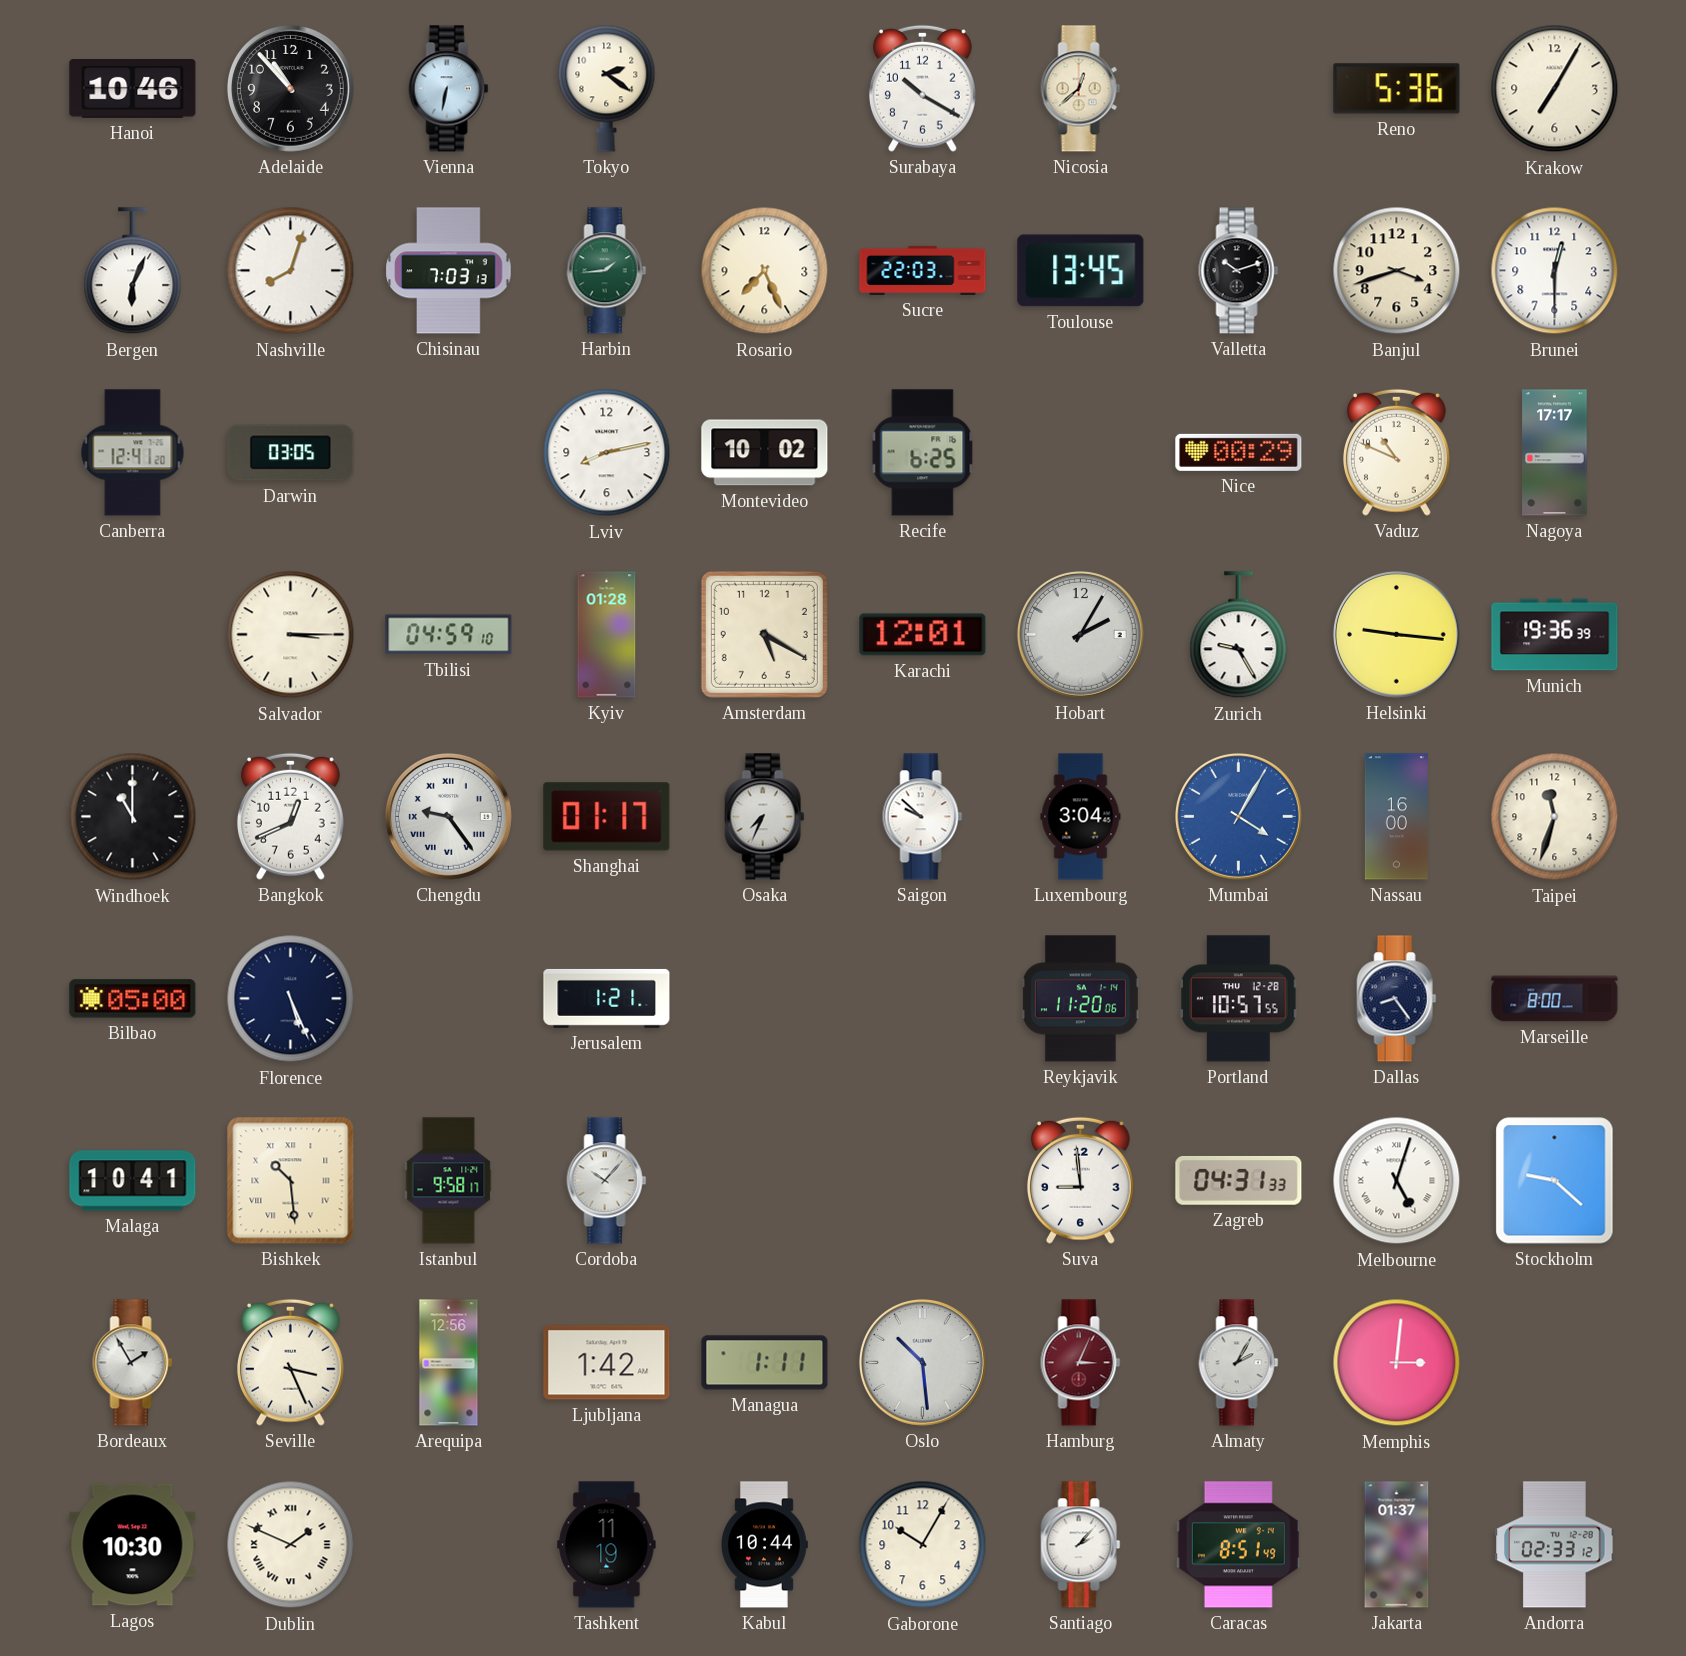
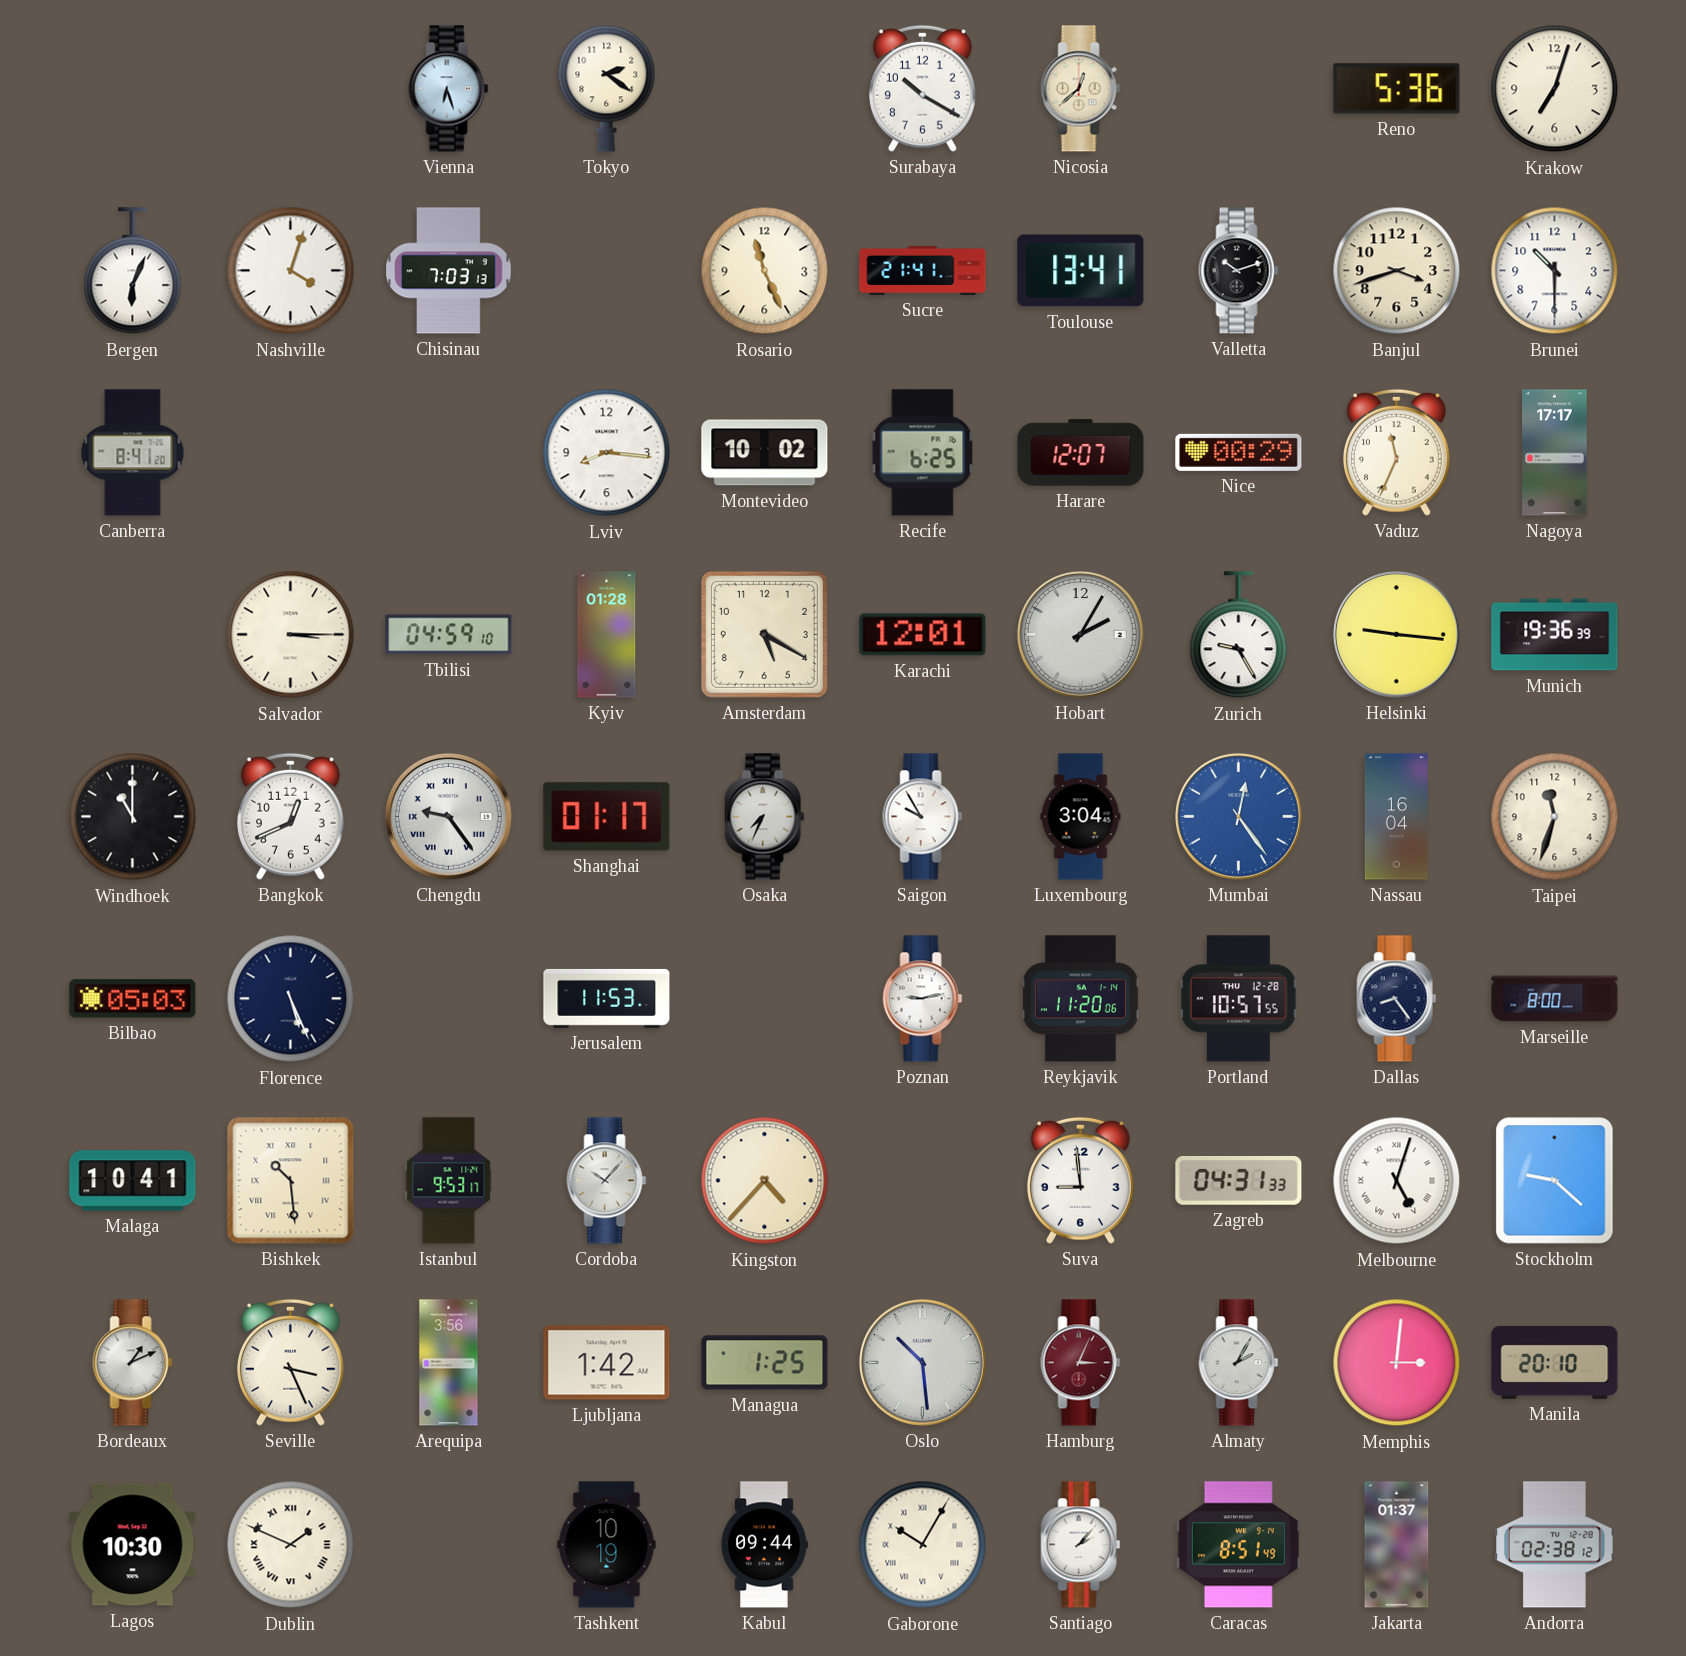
Hanoi: 10:46 -> none
Adelaide: 10:53 -> none
Vienna: 6:32 -> 6:27
Krakow: 7:05 -> 7:03
Nashville: 8:03 -> 4:03
Harbin: 1:44 -> none
Rosario: 7:26 -> 11:26
Sucre: 22:03 -> 21:41
Toulouse: 13:45 -> 13:41
Brunei: 12:30 -> 10:30
Canberra: 12:41 -> 8:41
Darwin: 03:05 -> none
Lviv: 8:13 -> 8:16
Harare: none -> 12:07
Vaduz: 10:49 -> 11:34
Saigon: 9:52 -> 9:55
Mumbai: 4:05 -> 12:24
Nassau: 16:00 -> 16:04
Bilbao: 05:00 -> 05:03
Jerusalem: 1:21 -> 11:53
Poznan: none -> 9:13
Istanbul: 9:58 -> 9:53
Kingston: none -> 4:37
Bordeaux: 1:55 -> 1:11
Arequipa: 12:56 -> 3:56
Managua: 1:11 -> 1:25
Manila: none -> 20:10
Tashkent: 11:19 -> 10:19
Kabul: 10:44 -> 09:44
Gaborone numerals: Arabic -> Roman
Andorra: 02:33 -> 02:38
